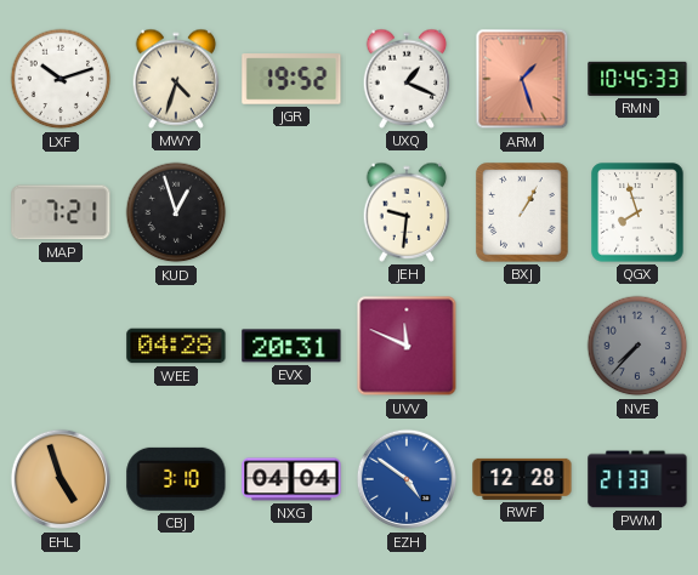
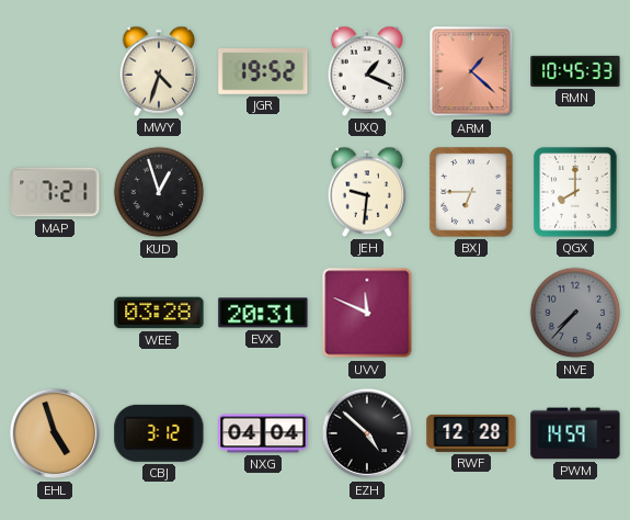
LXF: 10:12 -> none
ARM: 1:27 -> 1:22
BXJ: 1:05 -> 6:45
QGX: 7:57 -> 8:00
WEE: 04:28 -> 03:28
CBJ: 3:10 -> 3:12
EZH: 4:51 -> 4:52
EZH dial: blue -> black
PWM: 21:33 -> 14:59
